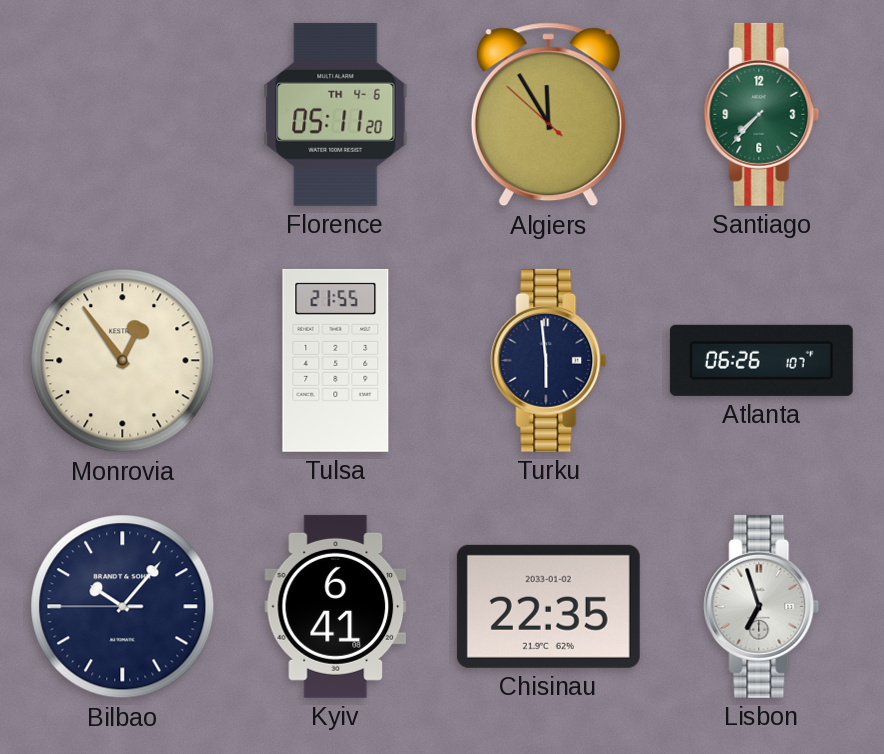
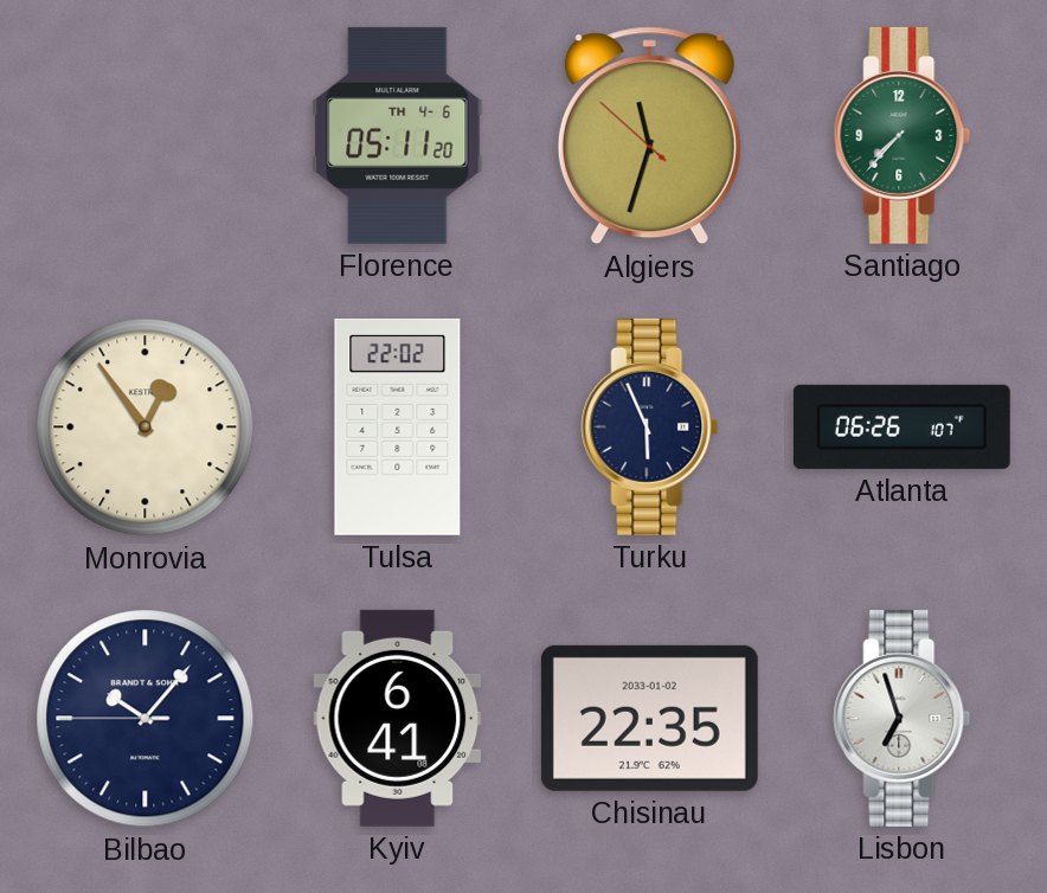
Algiers: 11:54 -> 11:32
Tulsa: 21:55 -> 22:02
Turku: 5:59 -> 5:56
